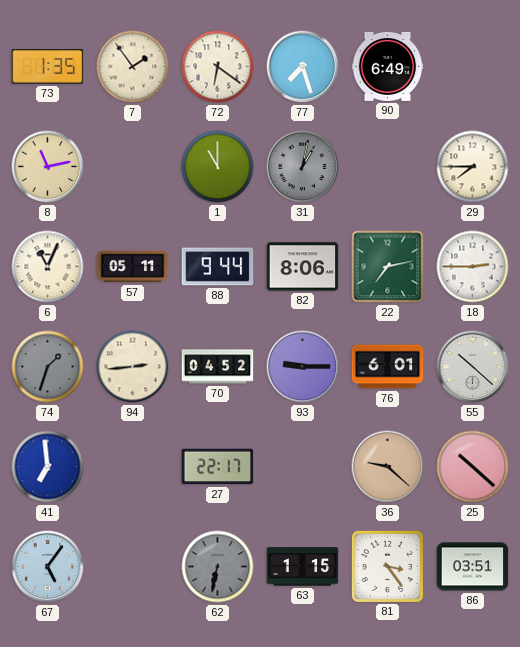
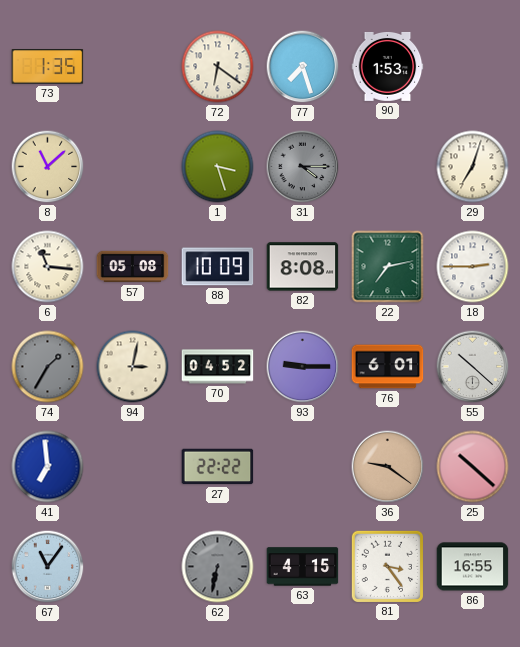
7: 1:54 -> none
90: 6:49 -> 1:53
8: 11:13 -> 11:08
1: 11:00 -> 3:27
31: 1:02 -> 4:15
29: 7:45 -> 7:03
6: 11:04 -> 11:16
57: 05:11 -> 05:08
88: 9:44 -> 10:09
82: 8:06 -> 8:08
74: 1:33 -> 1:35
94: 2:44 -> 3:02
27: 22:17 -> 22:22
36: 9:22 -> 9:21
67: 5:06 -> 11:06
63: 1:15 -> 4:15
86: 03:51 -> 16:55
